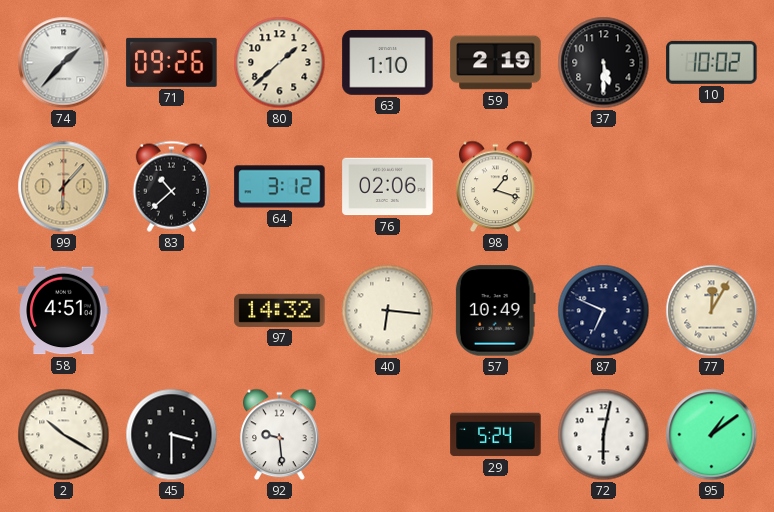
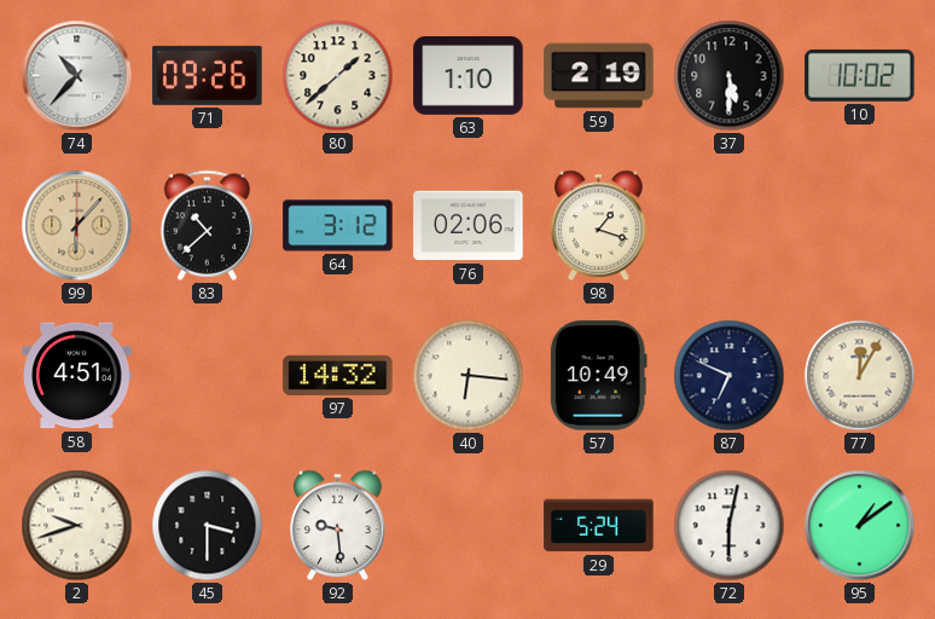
74: 1:37 -> 10:37
2: 10:20 -> 9:42
